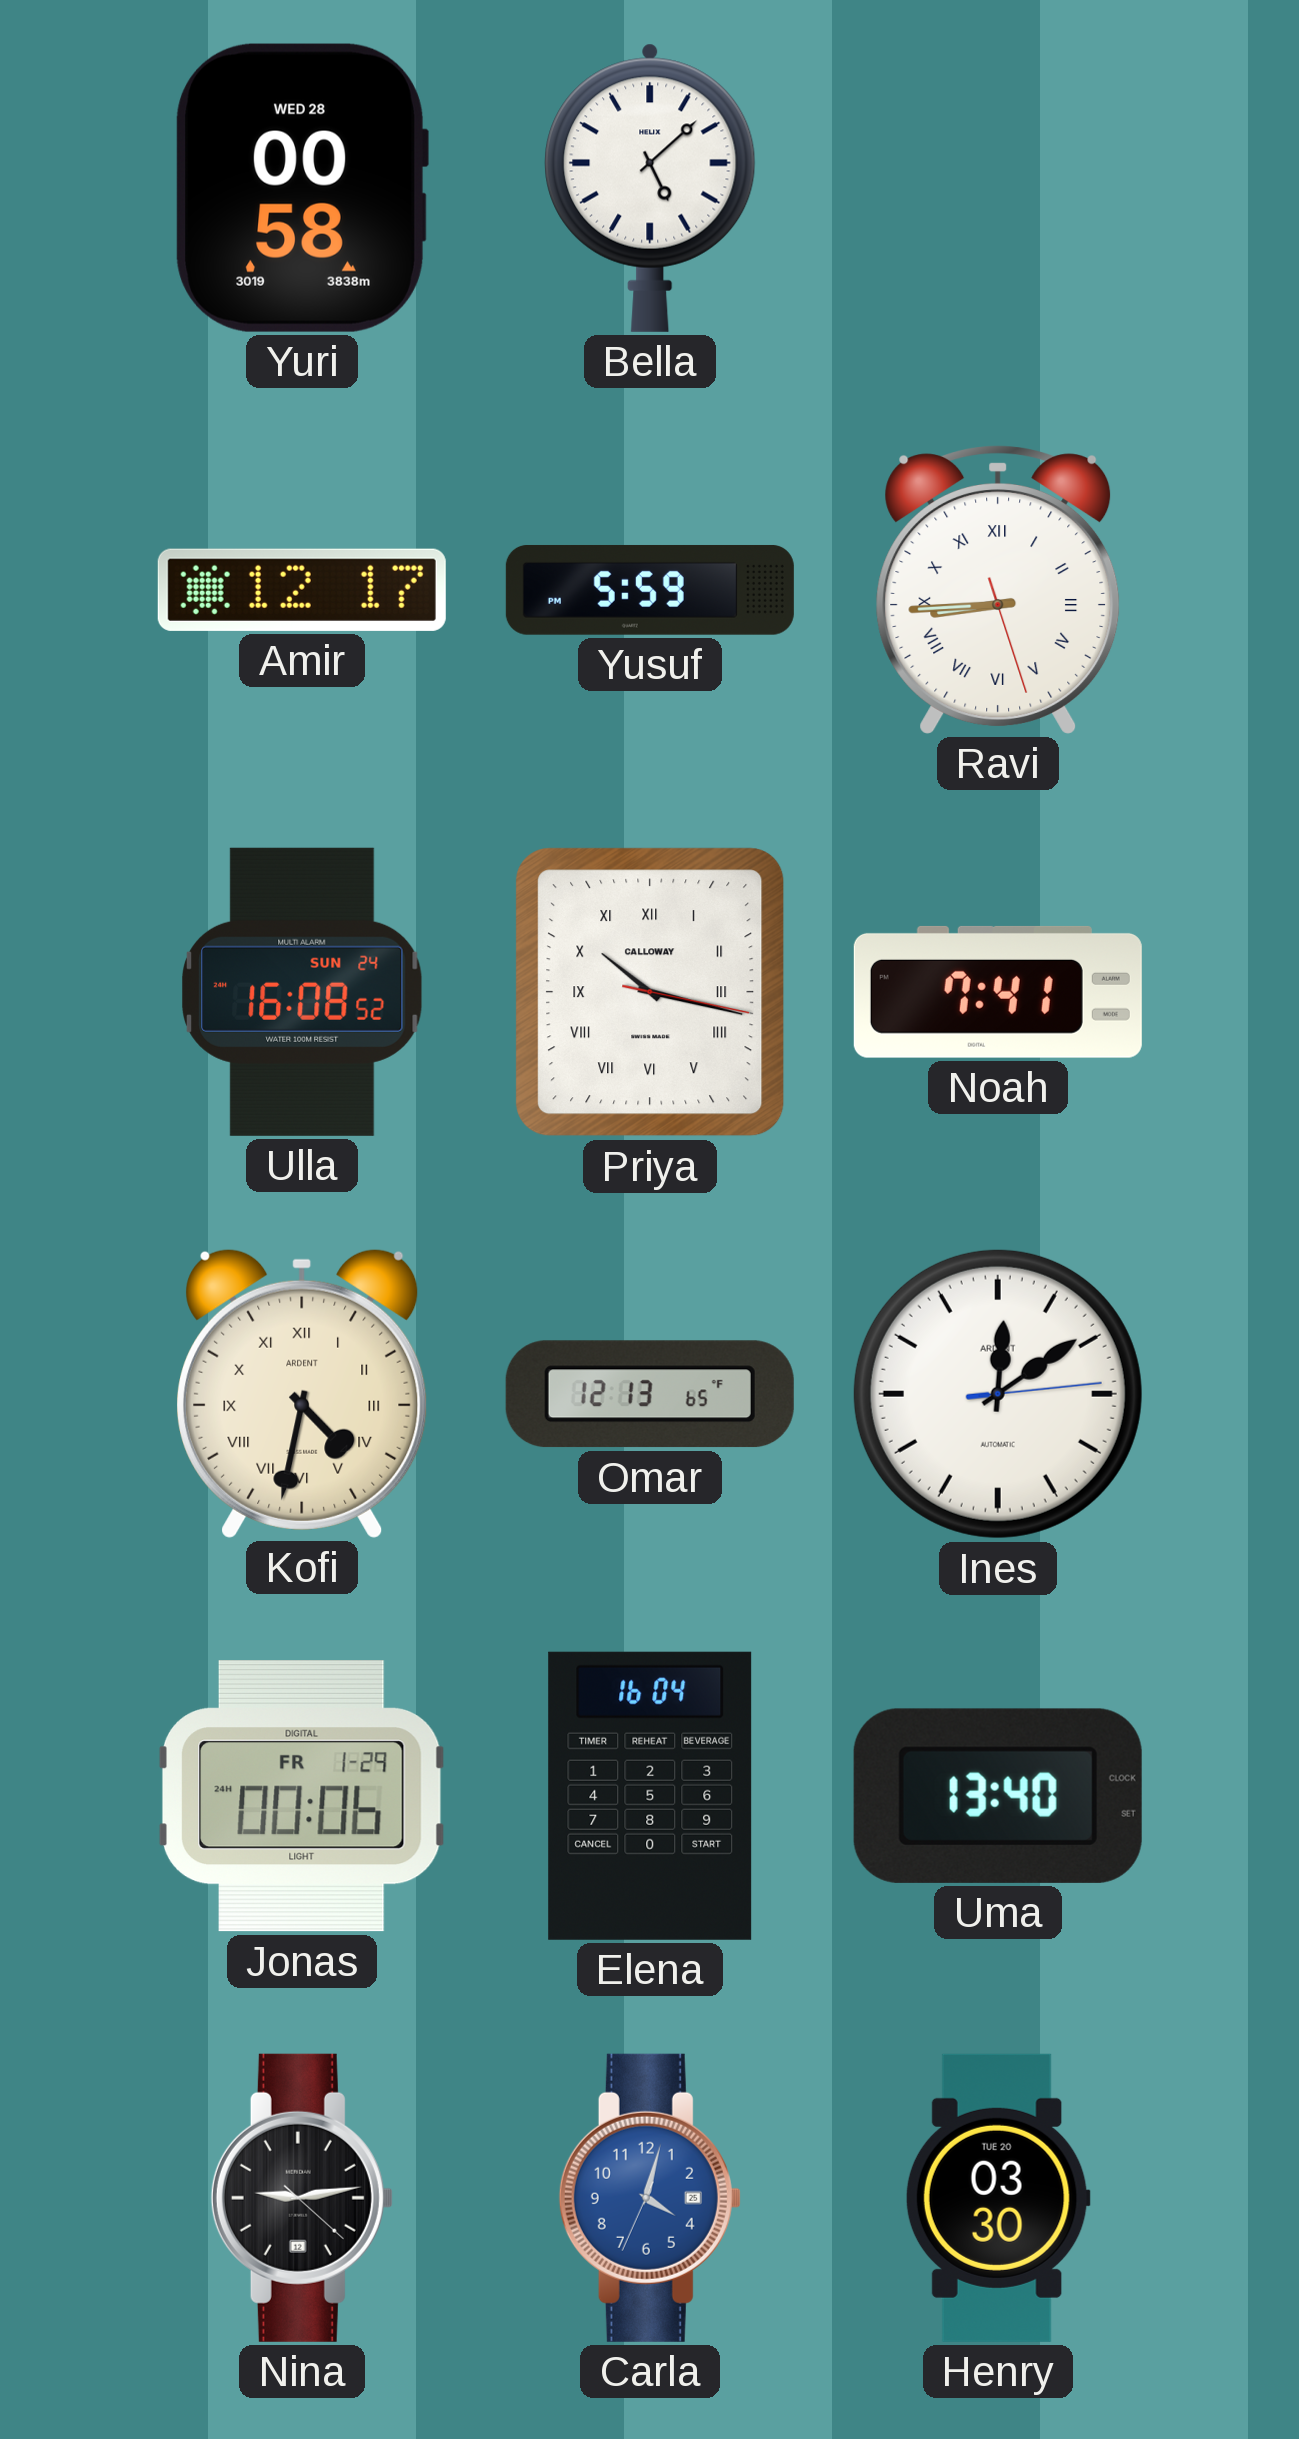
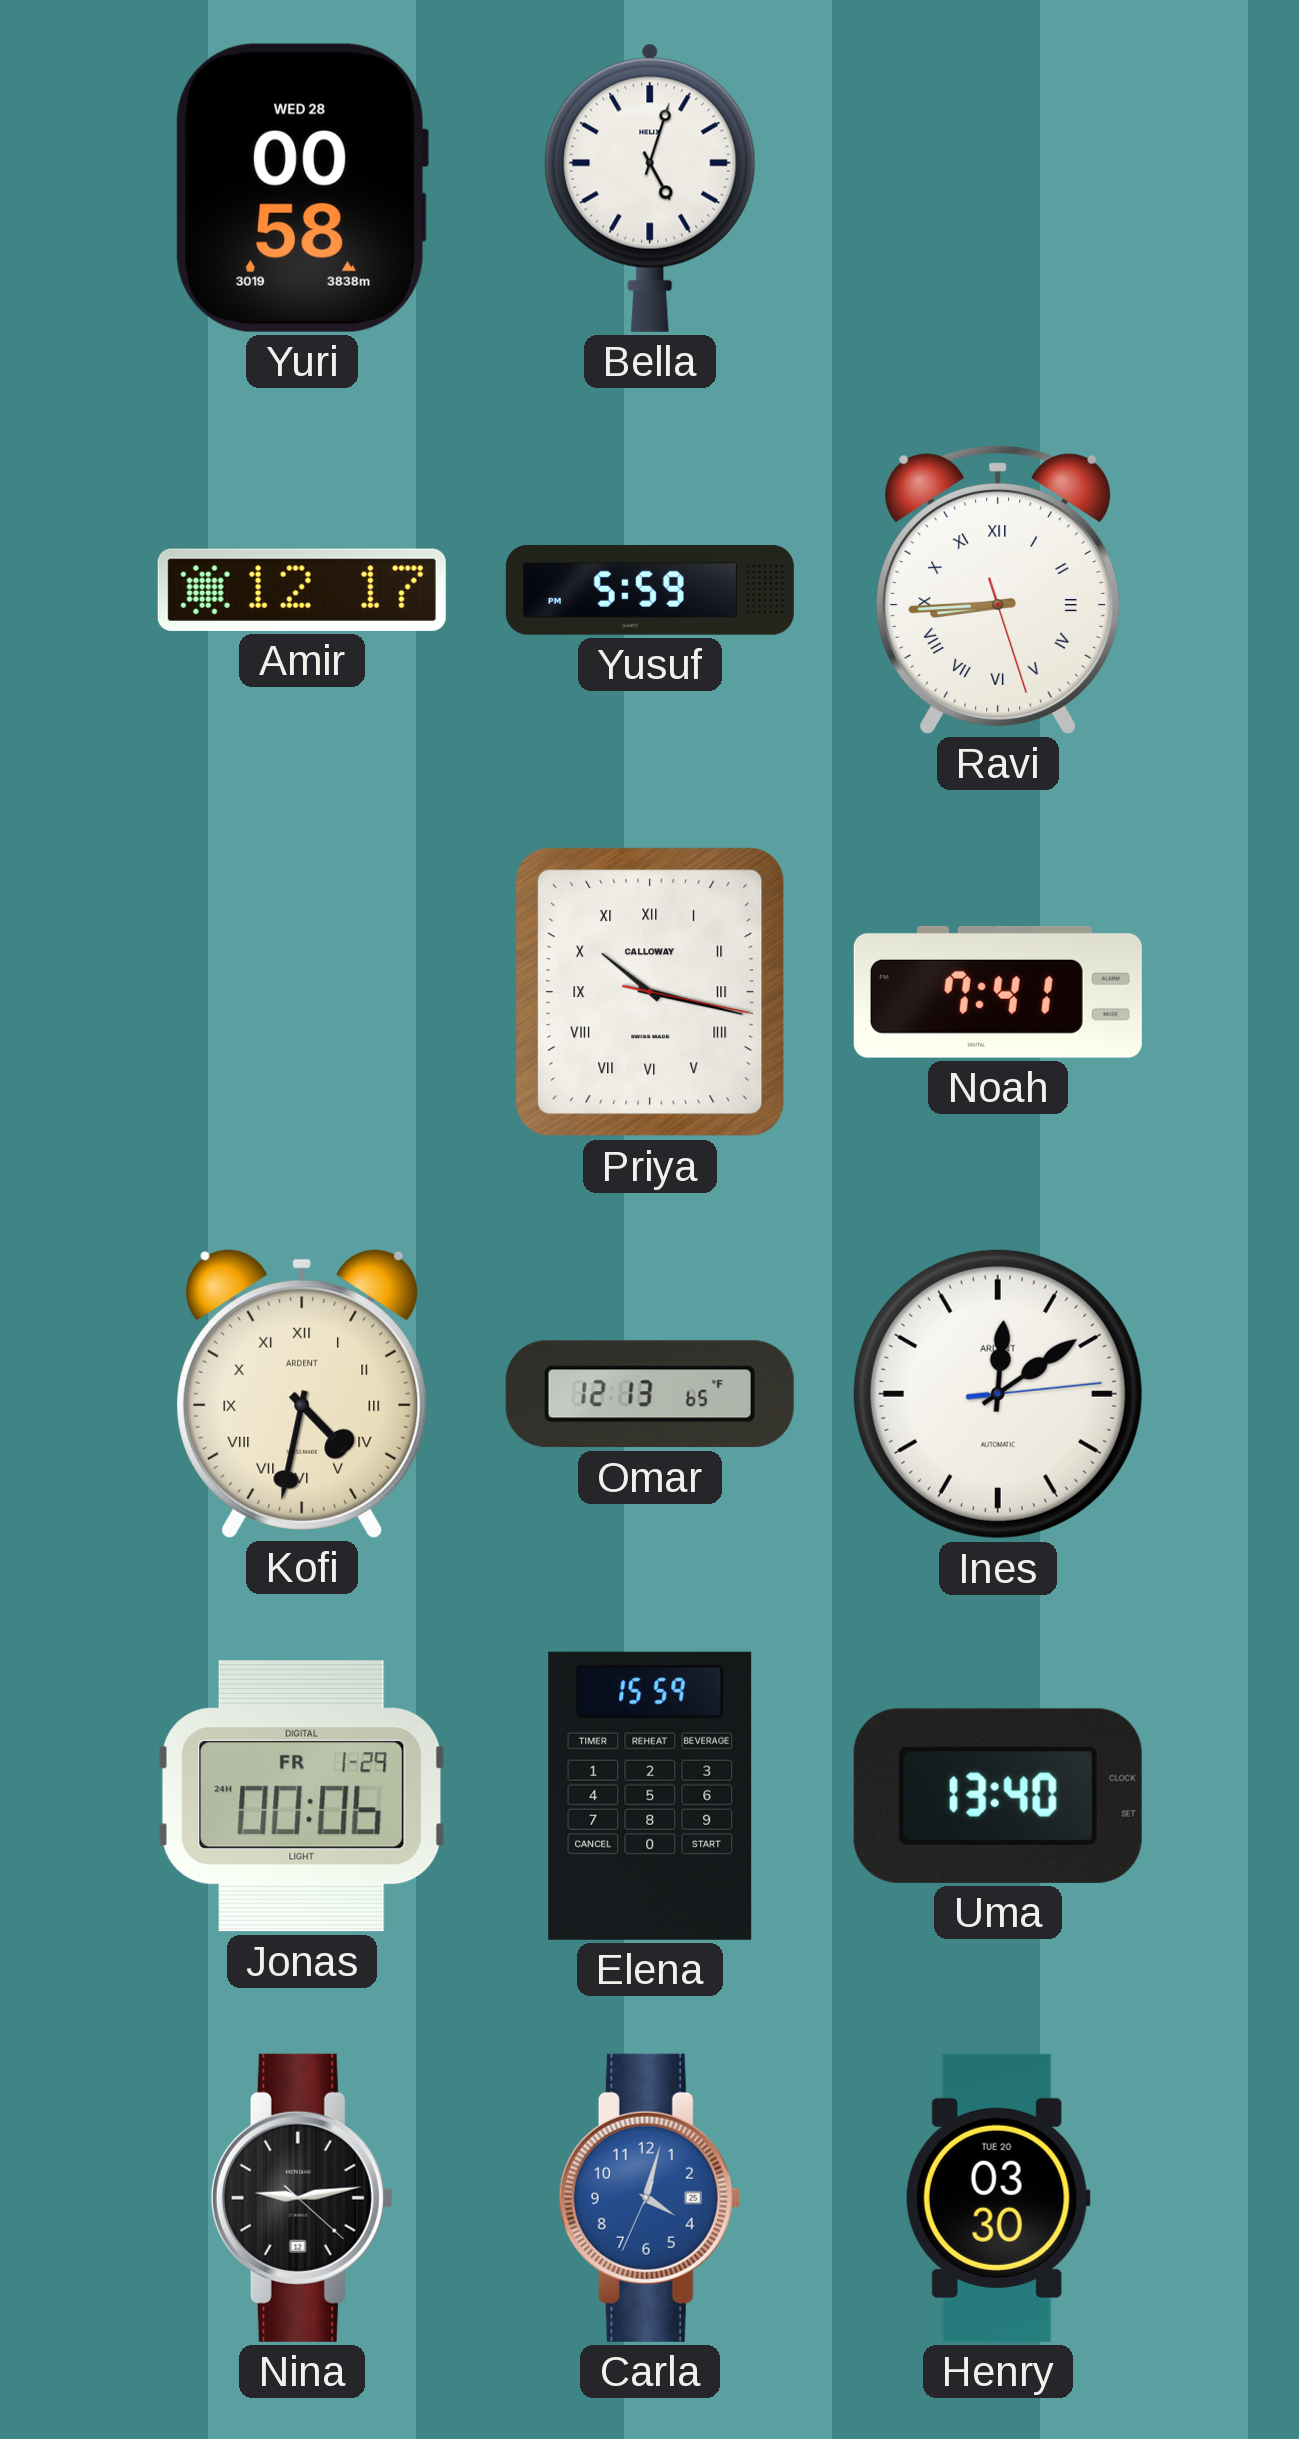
Bella: 5:08 -> 5:03
Ulla: 16:08 -> none
Elena: 16:04 -> 15:59
